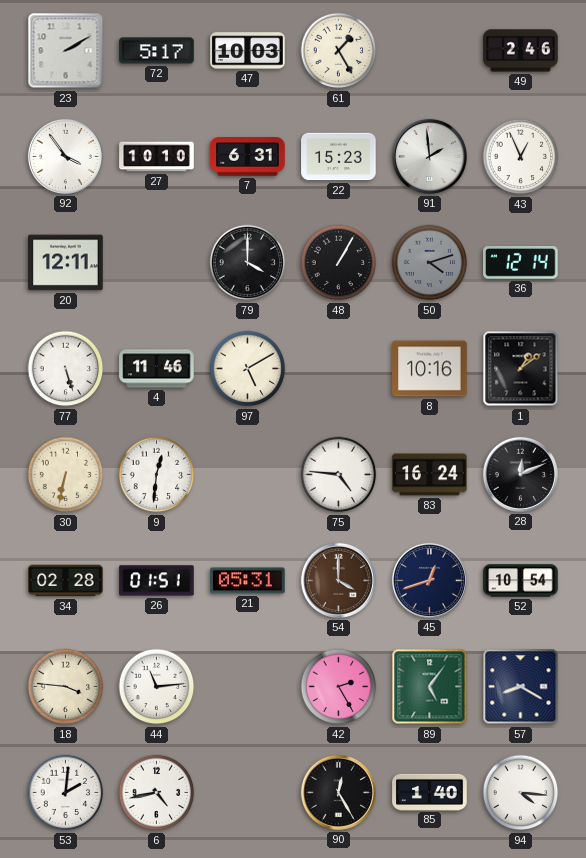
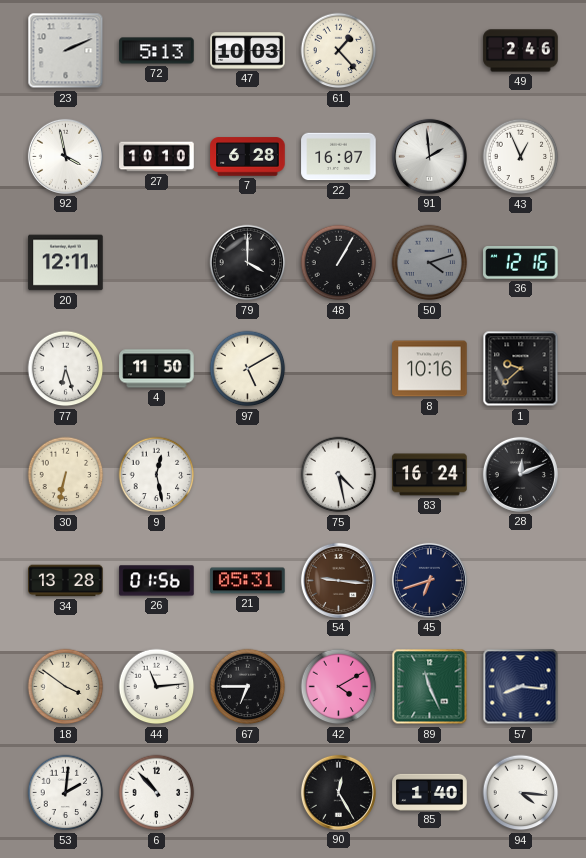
23: 2:10 -> 2:11
72: 5:17 -> 5:13
61: 1:25 -> 1:23
92: 3:54 -> 3:58
7: 6:31 -> 6:28
22: 15:23 -> 16:07
36: 12:14 -> 12:16
77: 5:27 -> 6:27
4: 11:46 -> 11:50
1: 1:09 -> 9:38
9: 12:31 -> 12:28
75: 4:46 -> 4:28
34: 02:28 -> 13:28
26: 01:51 -> 01:56
54: 4:00 -> 9:16
45: 12:42 -> 6:42
52: 10:54 -> none
18: 3:46 -> 3:51
67: none -> 6:45
42: 2:25 -> 4:10
89: 5:06 -> 11:26
57: 8:20 -> 8:16
6: 4:43 -> 10:53
